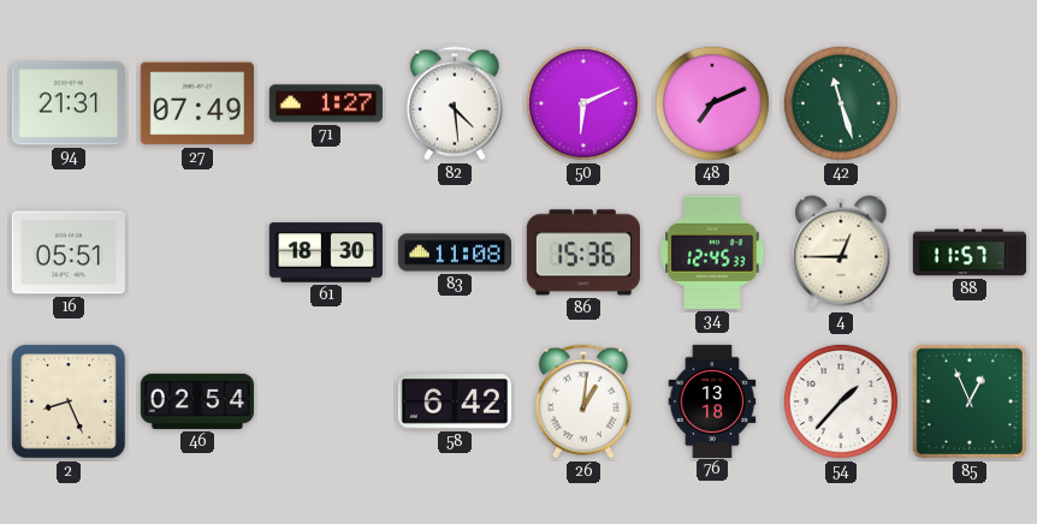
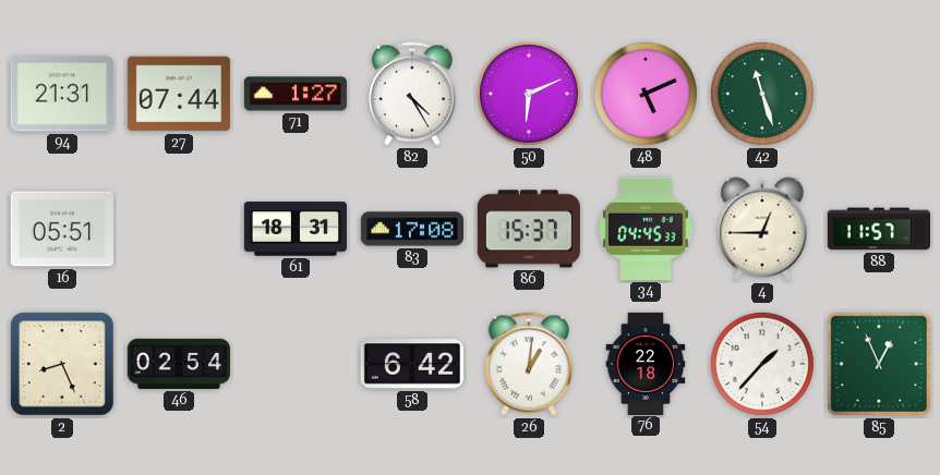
27: 07:49 -> 07:44
82: 4:29 -> 4:25
48: 7:11 -> 5:11
61: 18:30 -> 18:31
83: 11:08 -> 17:08
86: 15:36 -> 15:37
34: 12:45 -> 04:45
76: 13:18 -> 22:18
